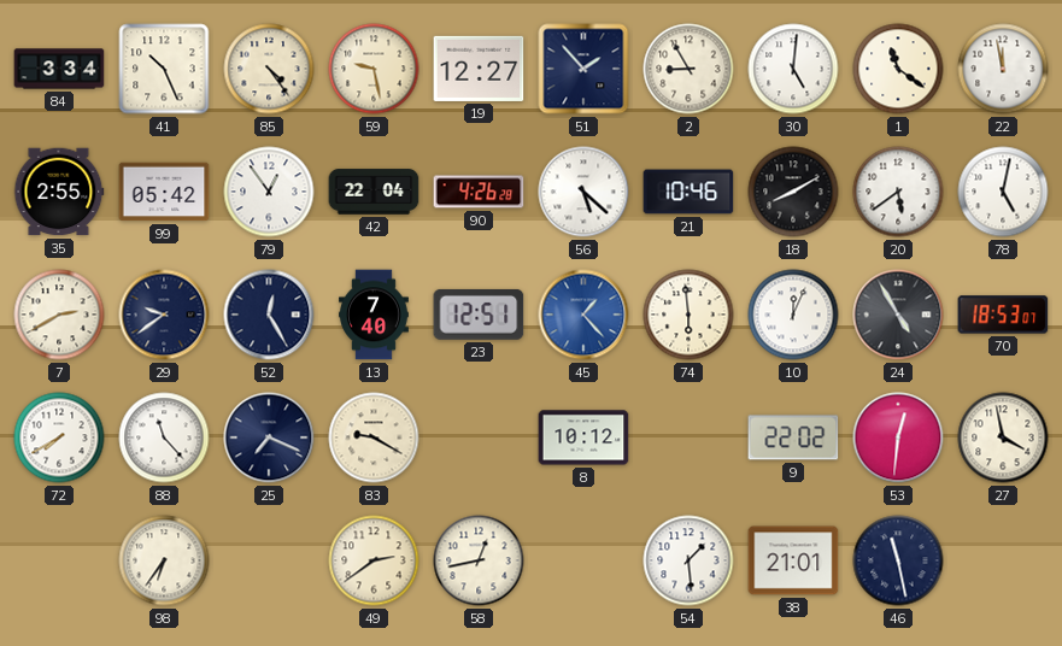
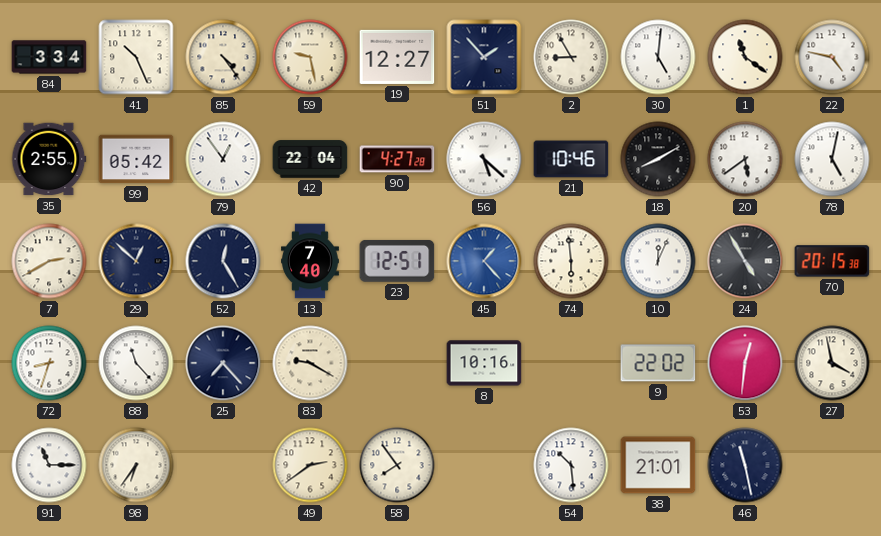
22: 11:58 -> 4:47
90: 4:26 -> 4:27
29: 9:39 -> 12:52
70: 18:53 -> 20:15
72: 7:40 -> 8:33
25: 7:19 -> 7:23
8: 10:12 -> 10:16
91: none -> 11:15
58: 12:43 -> 7:54
54: 1:29 -> 10:29
